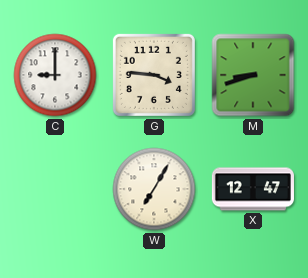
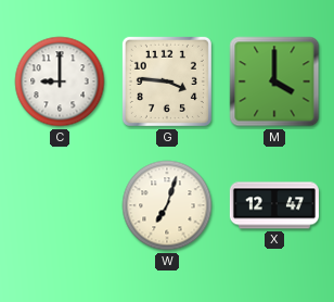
M: 8:42 -> 4:00
W: 7:05 -> 7:03
